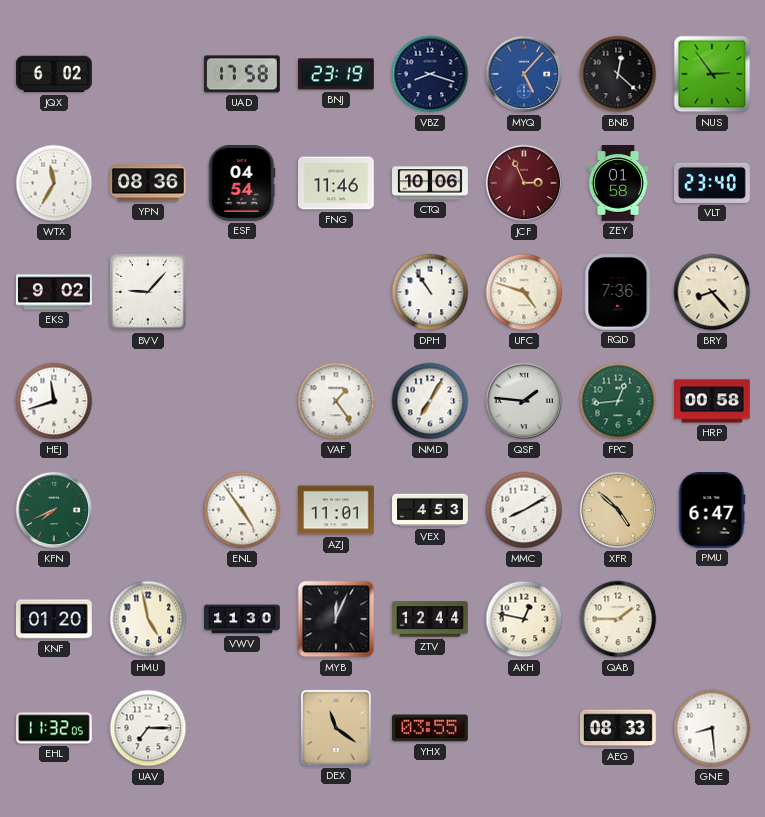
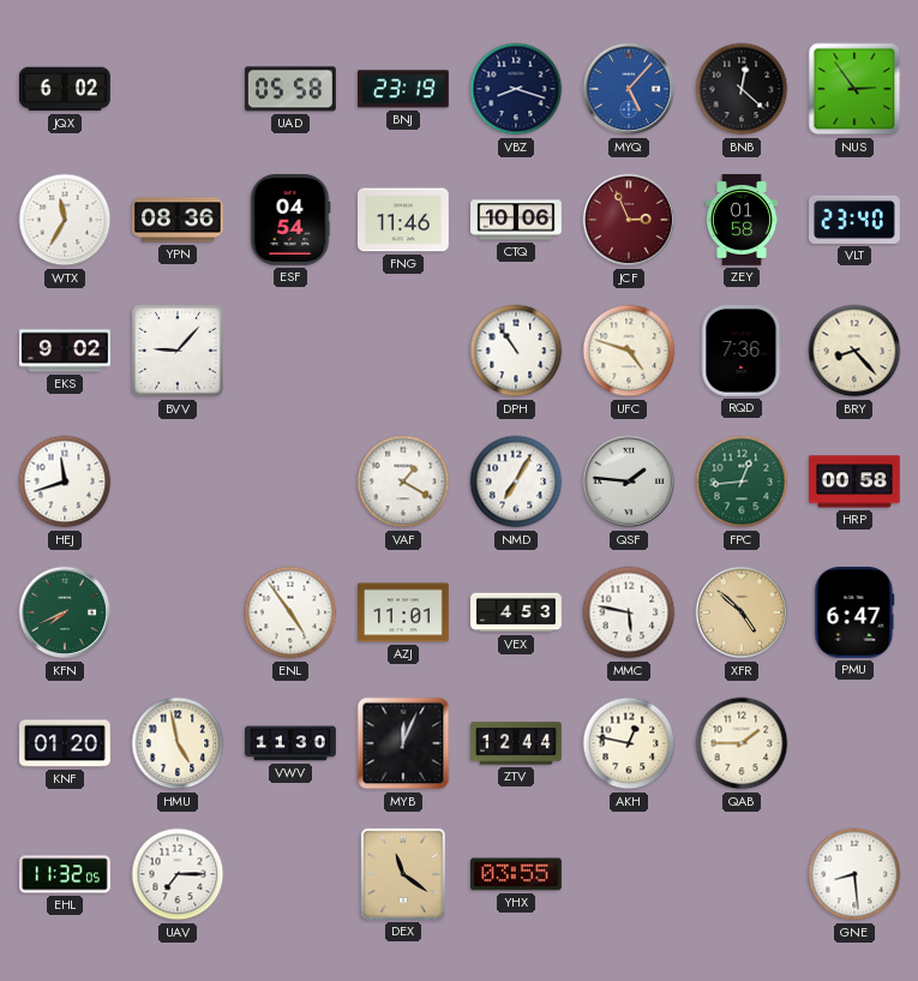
UAD: 17:58 -> 05:58
VAF: 1:24 -> 1:20
MMC: 8:10 -> 5:47
AEG: 08:33 -> none
